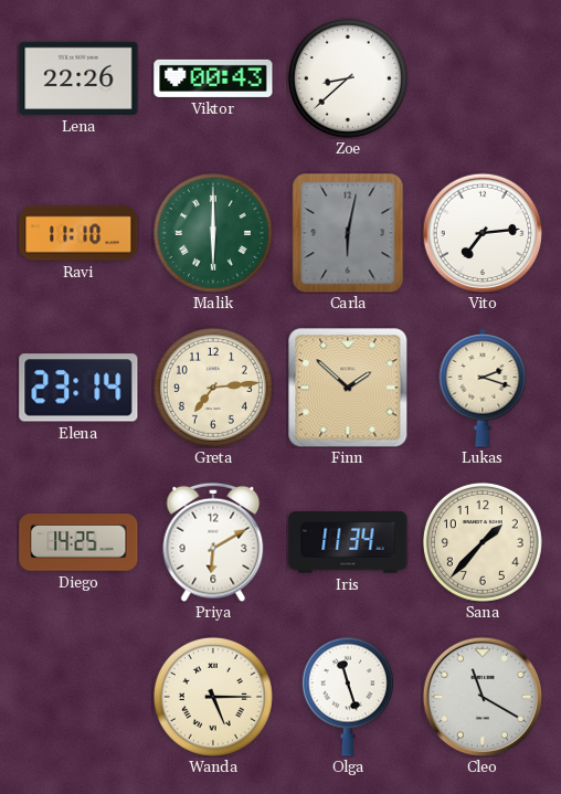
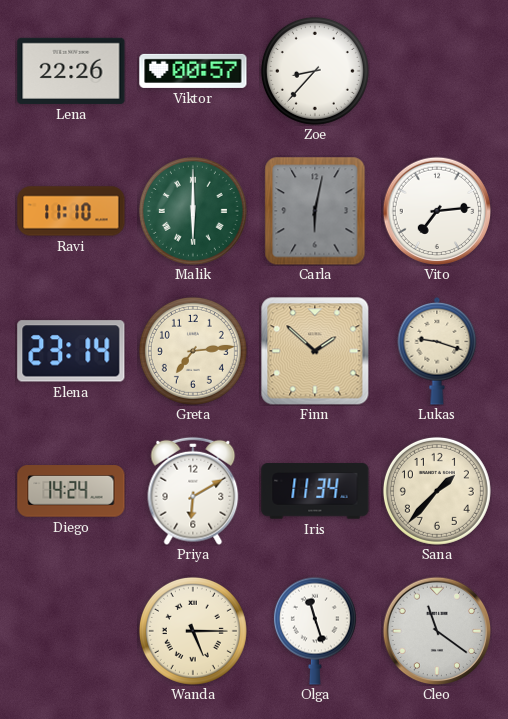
Viktor: 00:43 -> 00:57
Zoe: 8:38 -> 8:37
Lukas: 2:18 -> 9:18
Diego: 14:25 -> 14:24
Cleo: 11:20 -> 11:21
